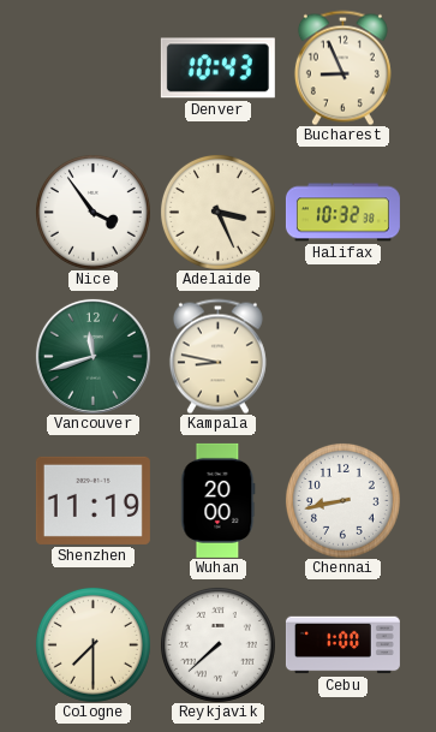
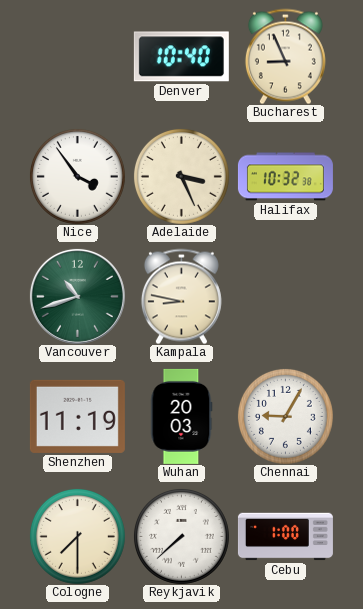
Denver: 10:43 -> 10:40
Vancouver: 11:42 -> 10:42
Wuhan: 20:00 -> 20:03
Chennai: 8:43 -> 9:05
